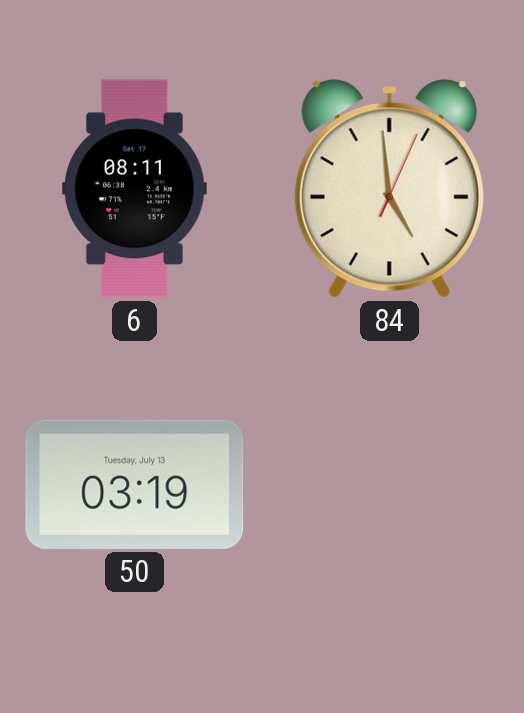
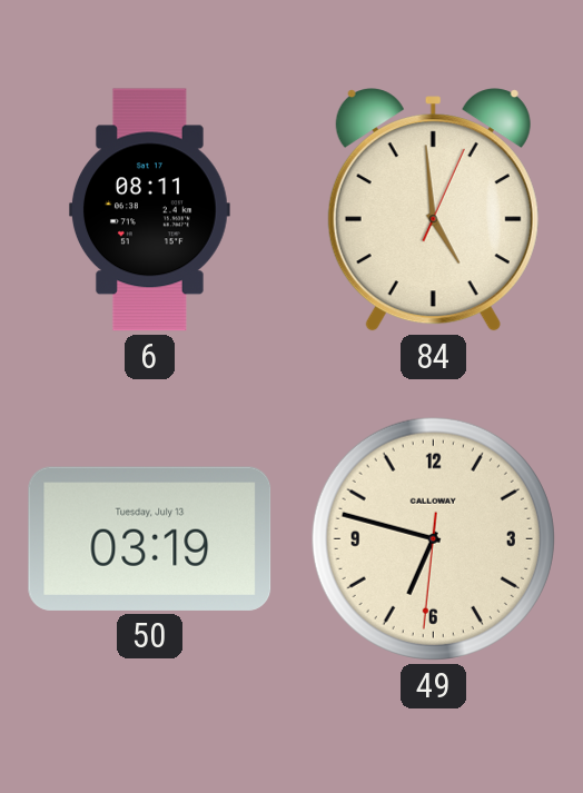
49: none -> 6:47
